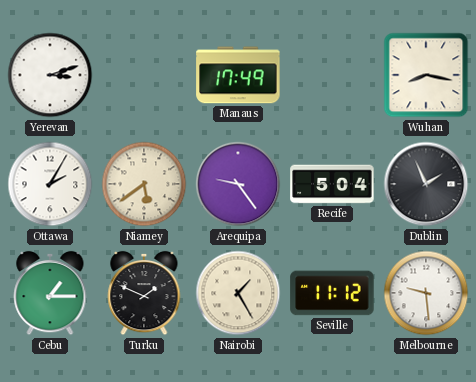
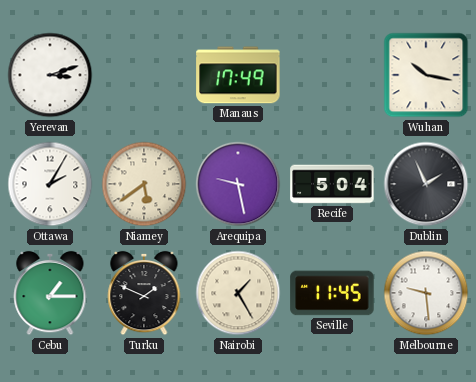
Wuhan: 8:17 -> 10:17
Arequipa: 9:24 -> 9:28
Seville: 11:12 -> 11:45
